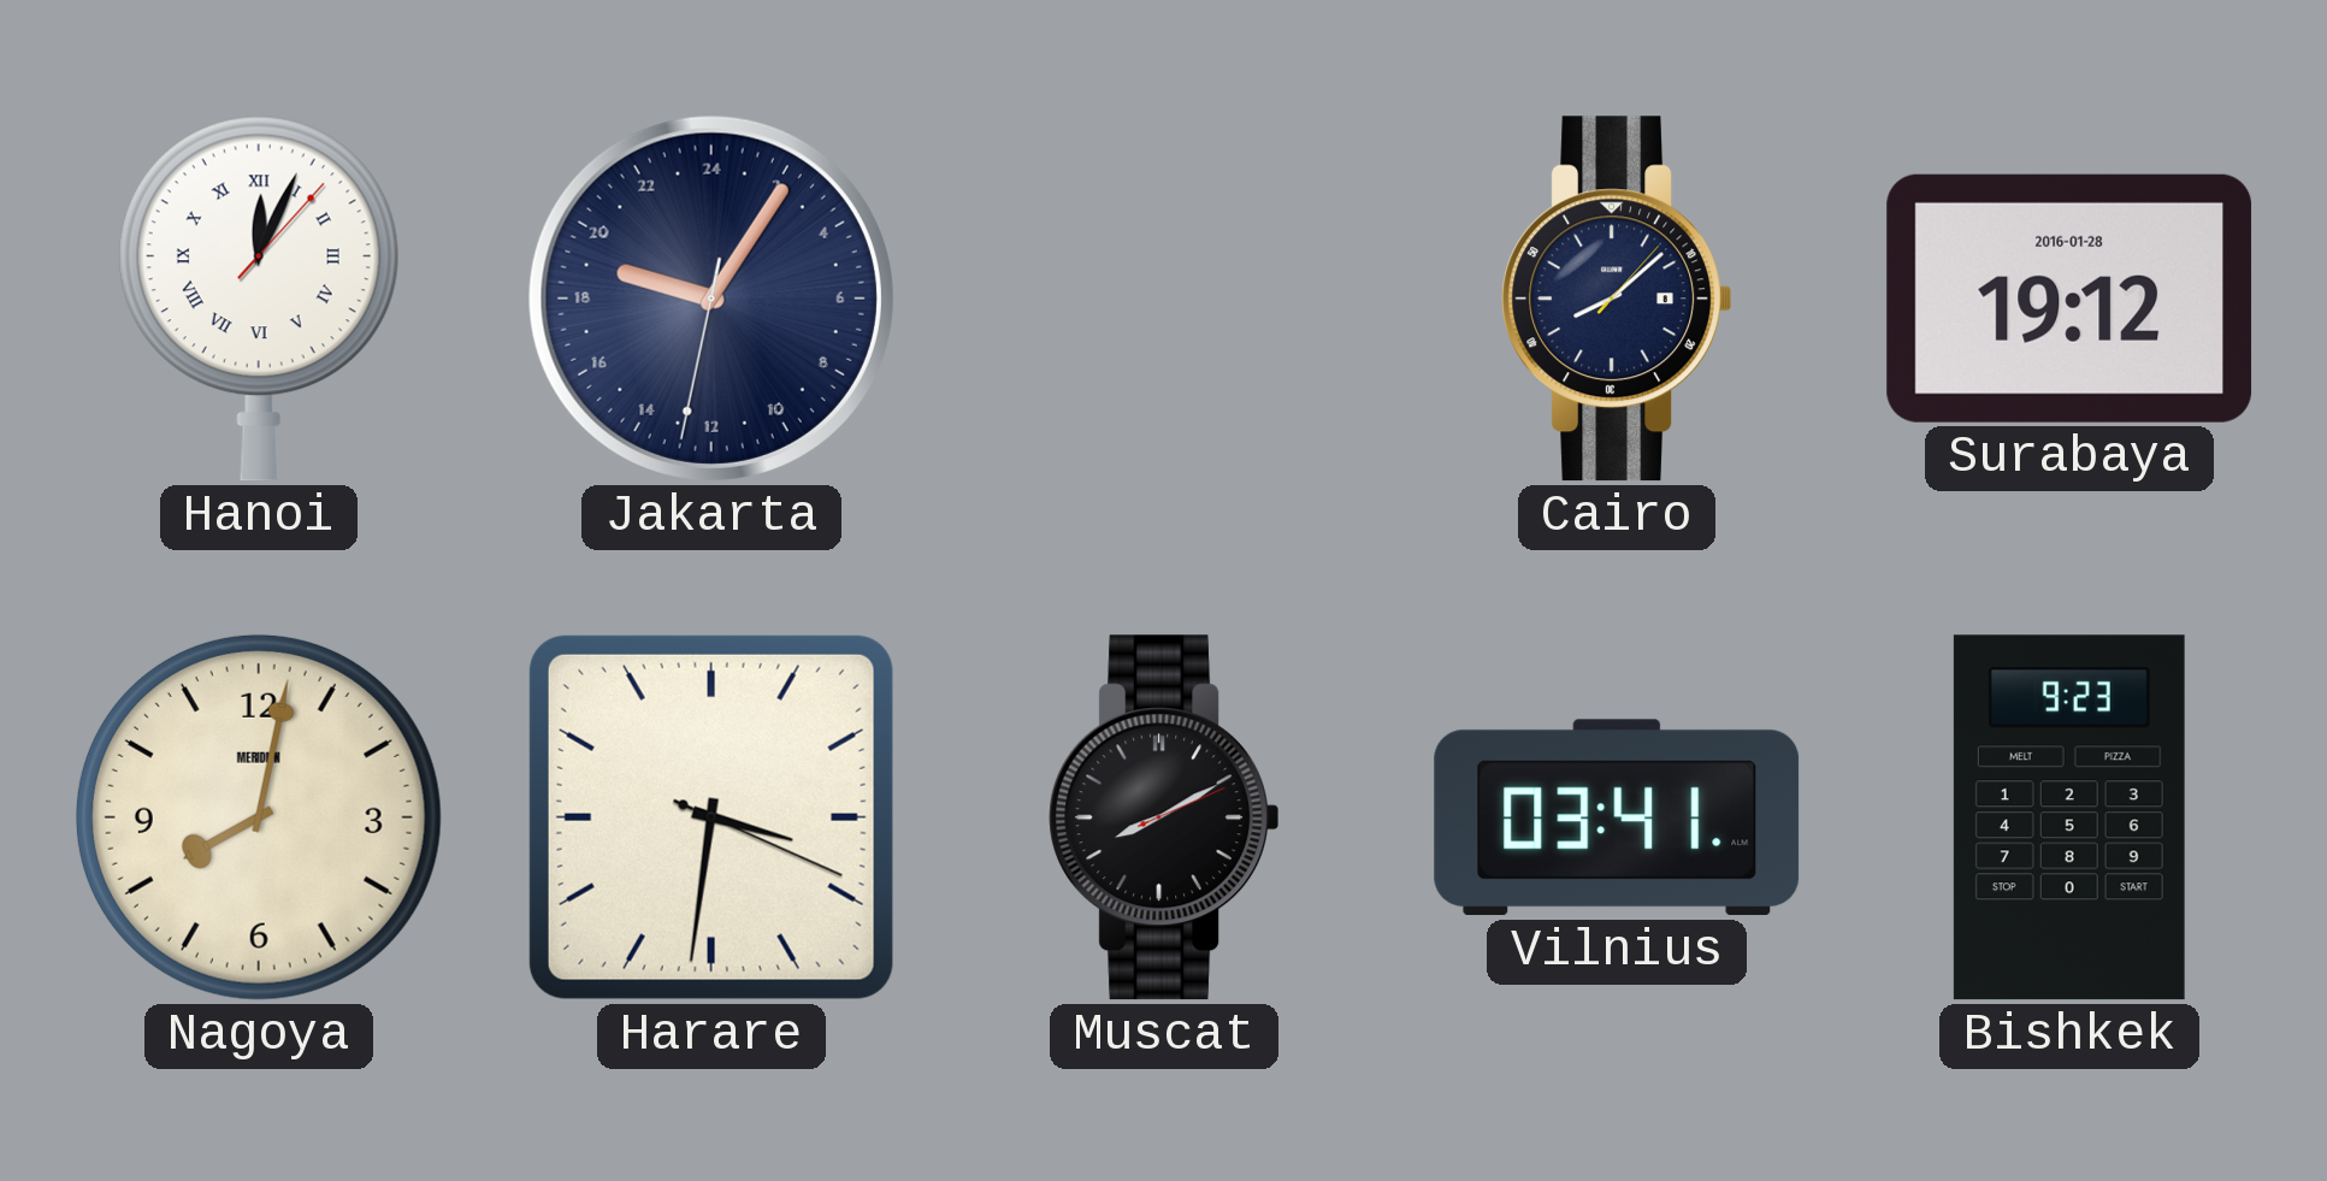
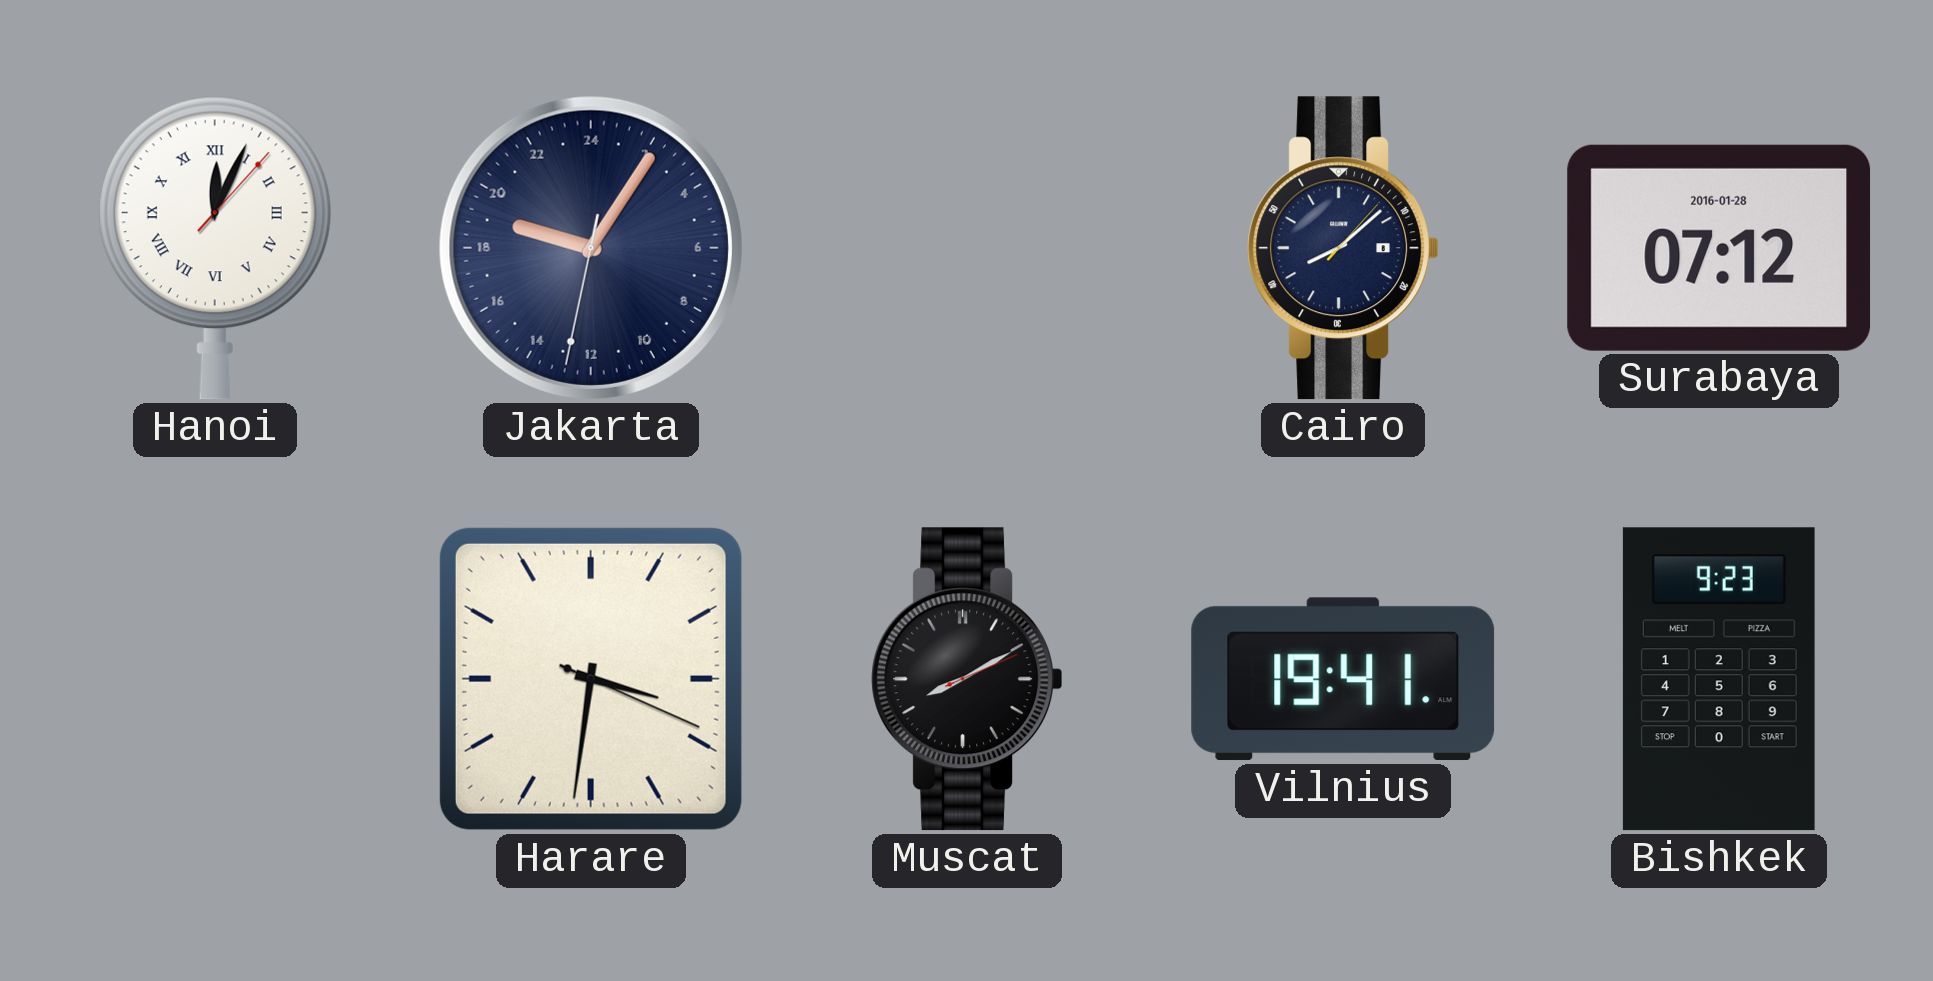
Surabaya: 19:12 -> 07:12
Nagoya: 8:02 -> none
Vilnius: 03:41 -> 19:41
